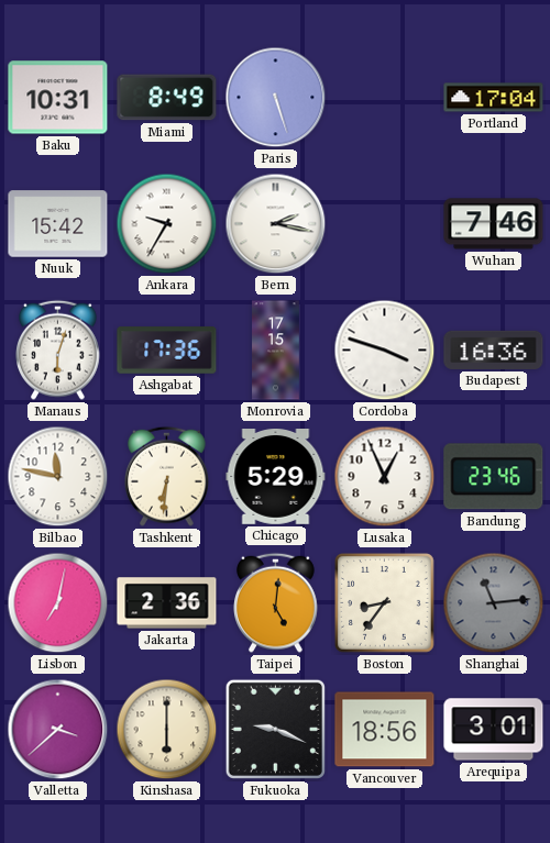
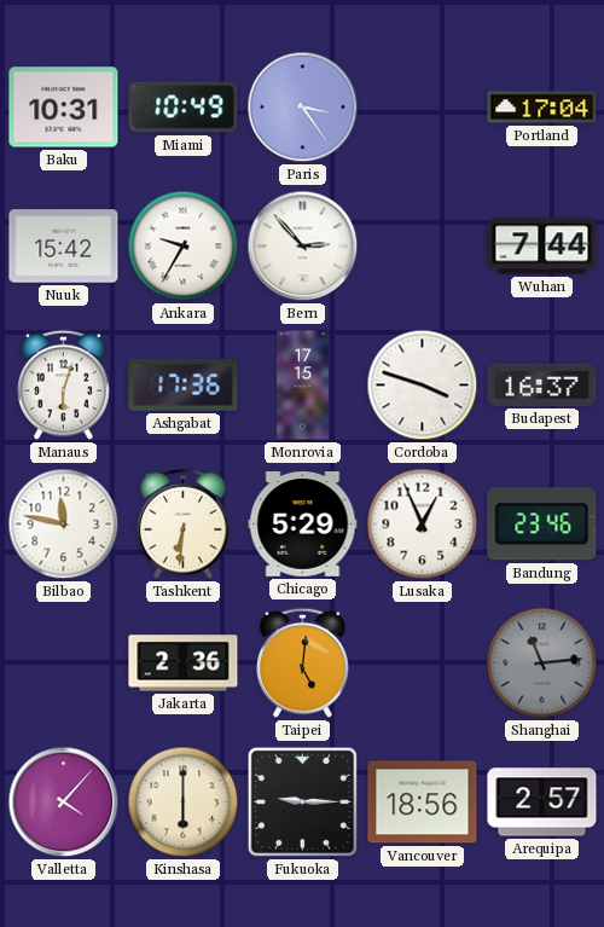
Miami: 8:49 -> 10:49
Paris: 5:27 -> 3:24
Bern: 2:17 -> 2:53
Wuhan: 7:46 -> 7:44
Budapest: 16:36 -> 16:37
Lisbon: 7:02 -> none
Boston: 8:36 -> none
Valletta: 3:38 -> 4:07
Fukuoka: 9:19 -> 9:15
Arequipa: 3:01 -> 2:57
